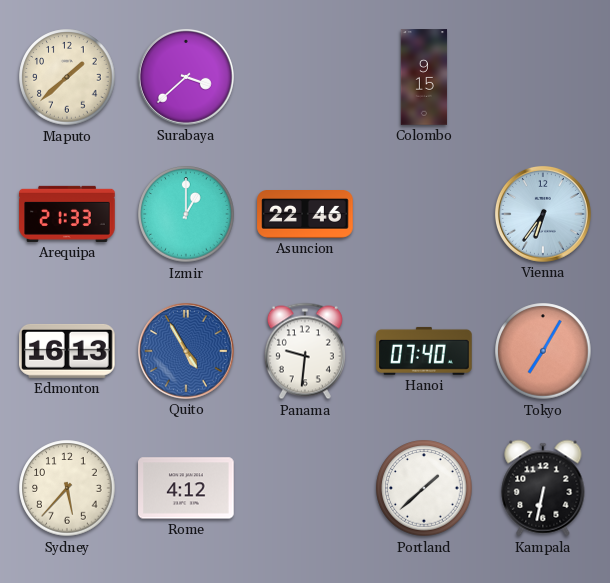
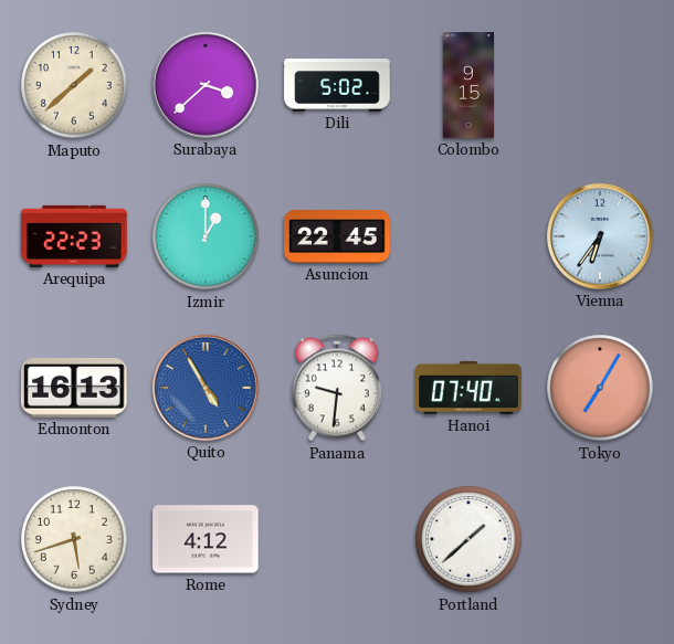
Dili: none -> 5:02
Arequipa: 21:33 -> 22:23
Asuncion: 22:46 -> 22:45
Sydney: 5:37 -> 5:42
Kampala: 6:32 -> none
